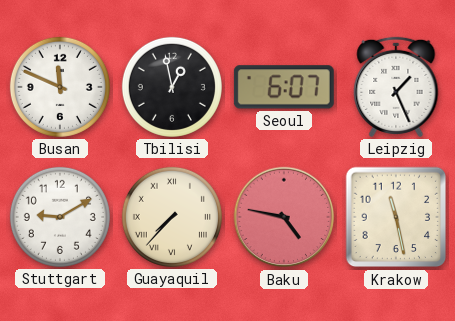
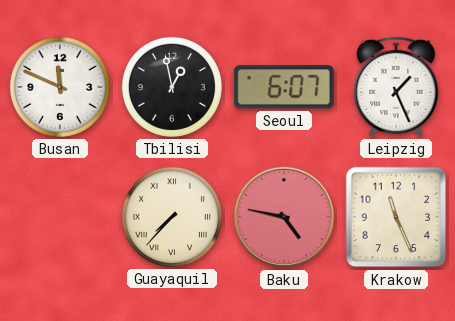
Stuttgart: 9:10 -> none
Krakow: 11:28 -> 11:26
